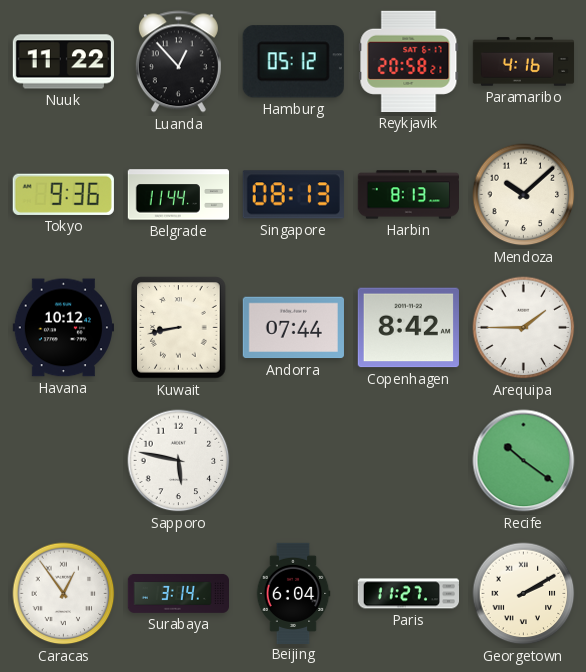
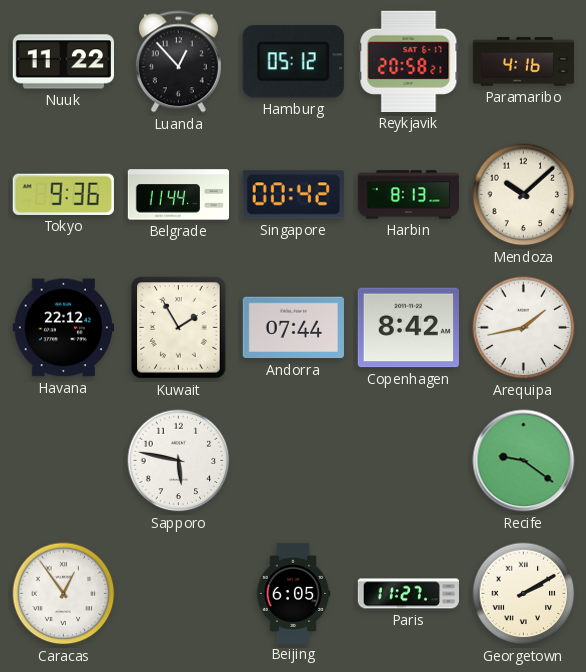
Singapore: 08:13 -> 00:42
Havana: 10:12 -> 22:12
Kuwait: 8:43 -> 1:55
Arequipa: 1:45 -> 1:43
Recife: 10:21 -> 9:21
Surabaya: 3:14 -> none
Beijing: 6:04 -> 6:05
